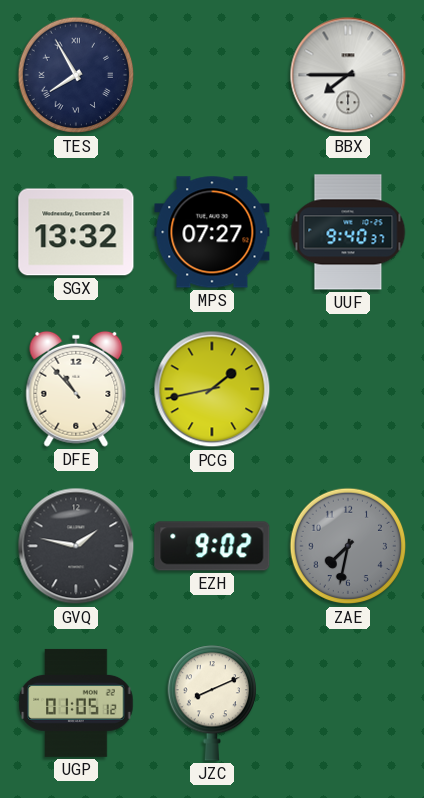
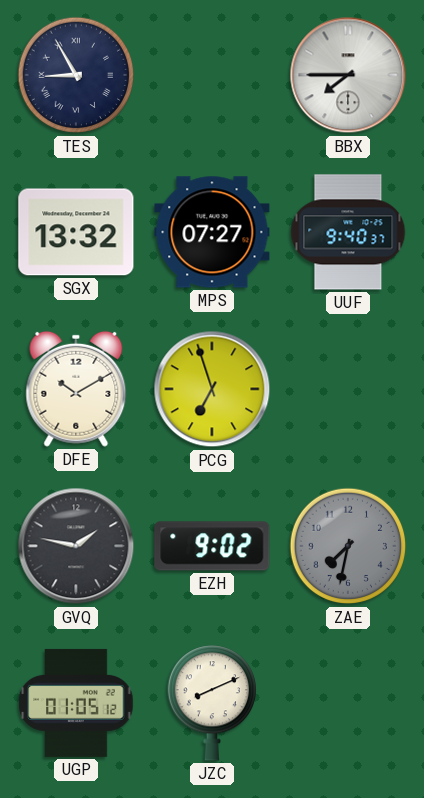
TES: 7:55 -> 8:55
DFE: 10:53 -> 10:10
PCG: 1:43 -> 6:57
